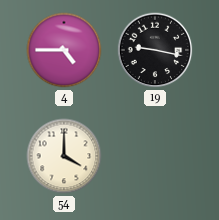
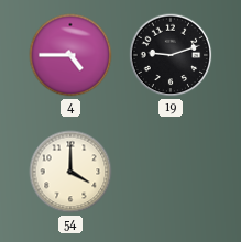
19: 9:17 -> 9:12
